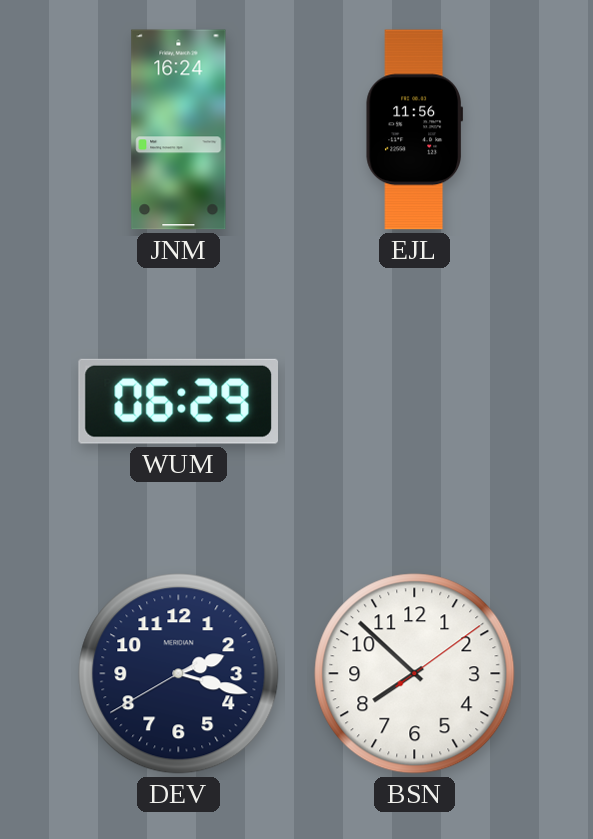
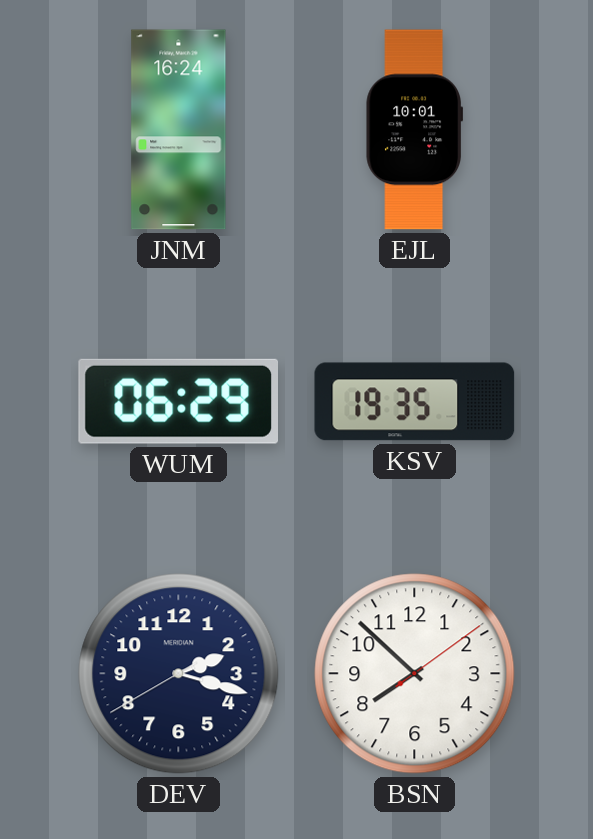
EJL: 11:56 -> 10:01
KSV: none -> 19:35
